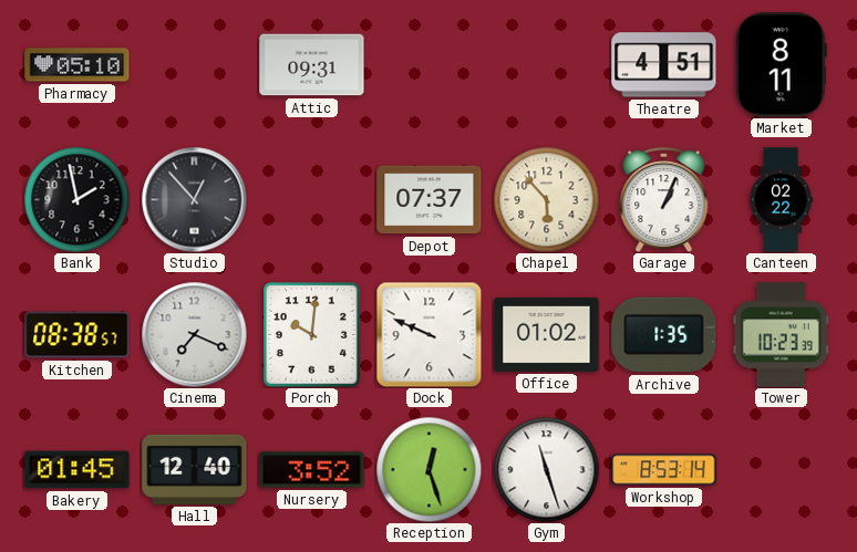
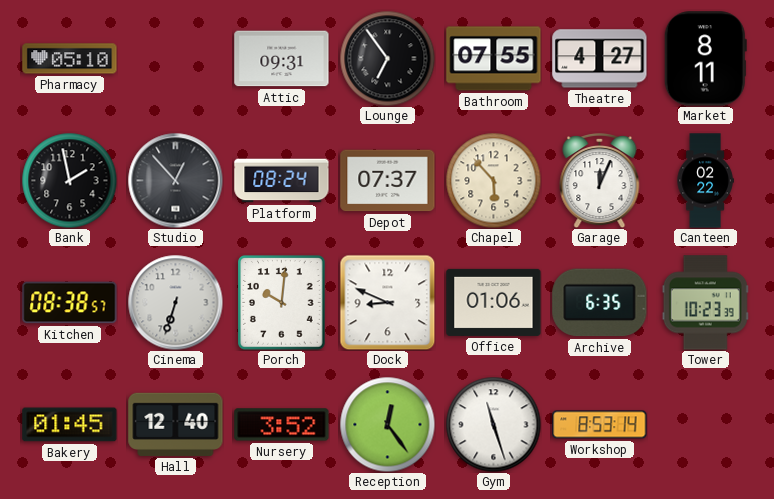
Lounge: none -> 6:54
Bathroom: none -> 07:55
Theatre: 4:51 -> 4:27
Platform: none -> 08:24
Garage: 1:04 -> 12:04
Cinema: 7:19 -> 6:33
Dock: 9:49 -> 8:49
Office: 01:02 -> 01:06
Archive: 1:35 -> 6:35
Reception: 12:27 -> 12:24
